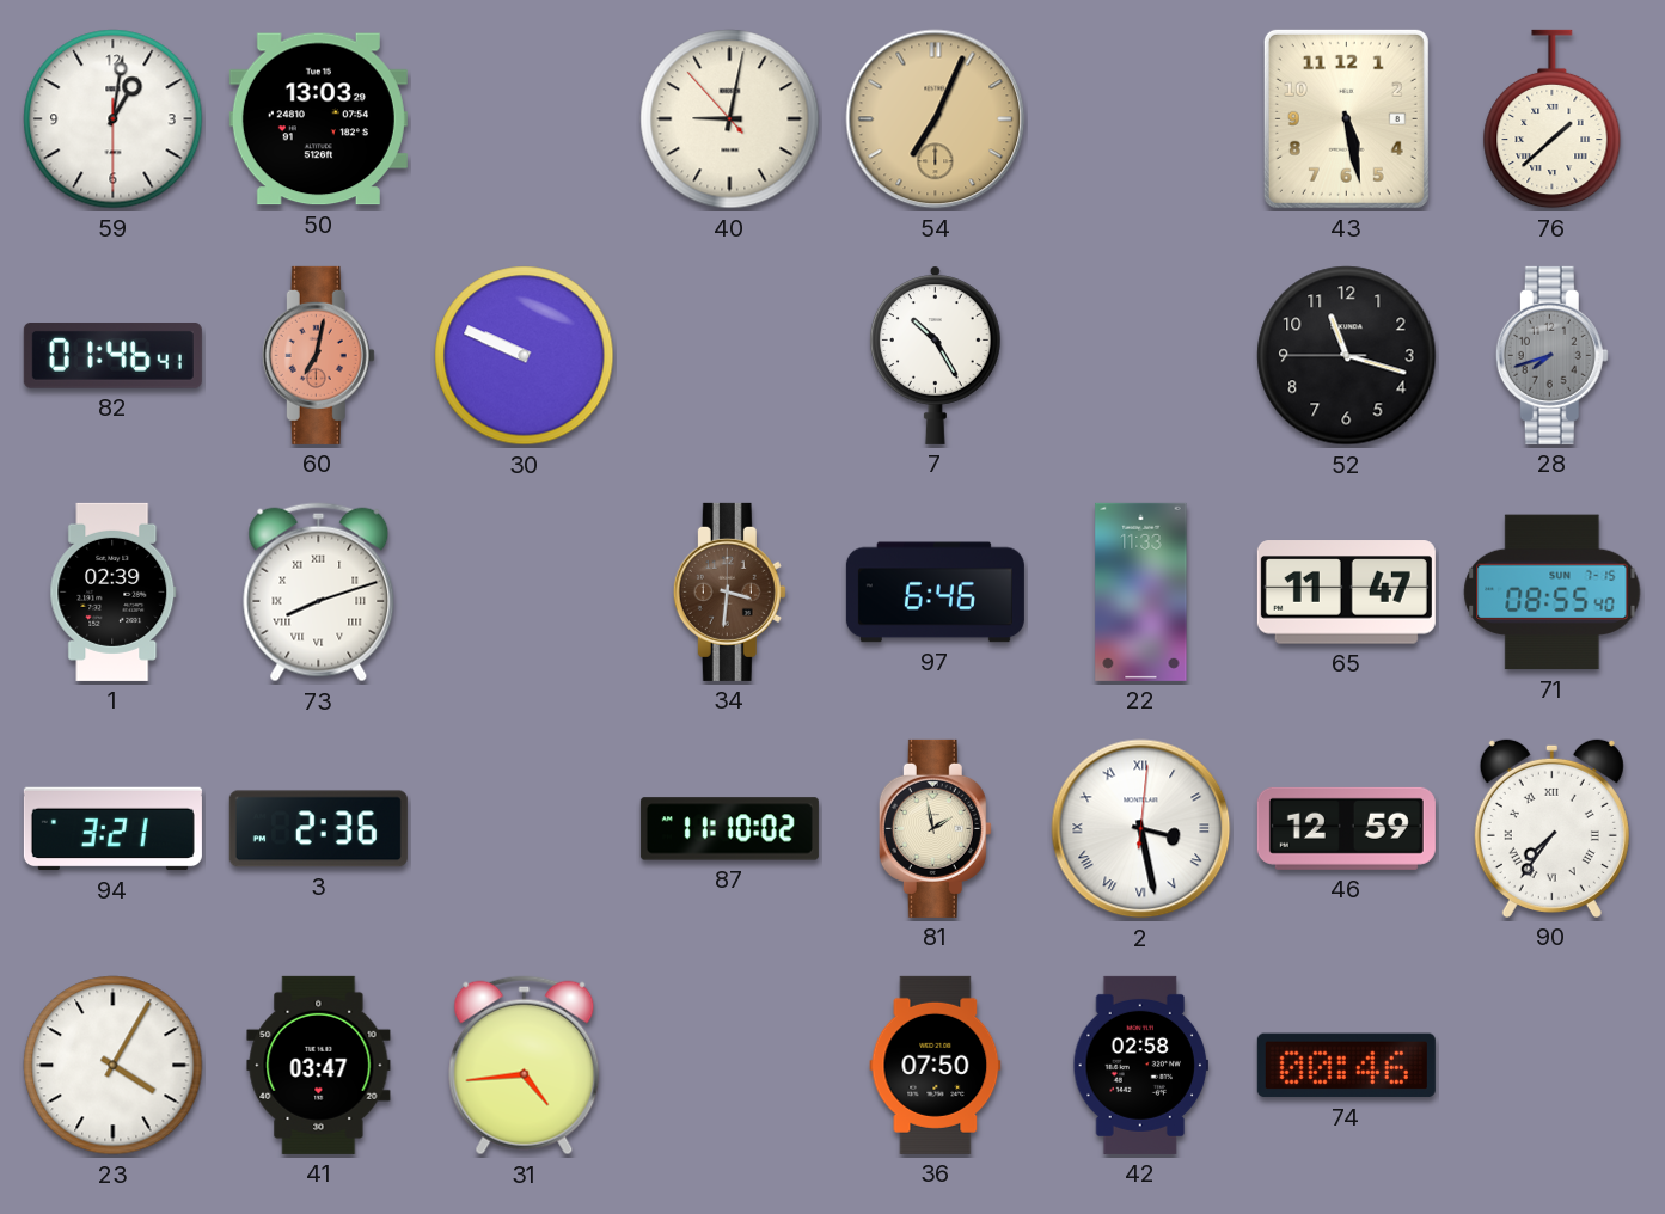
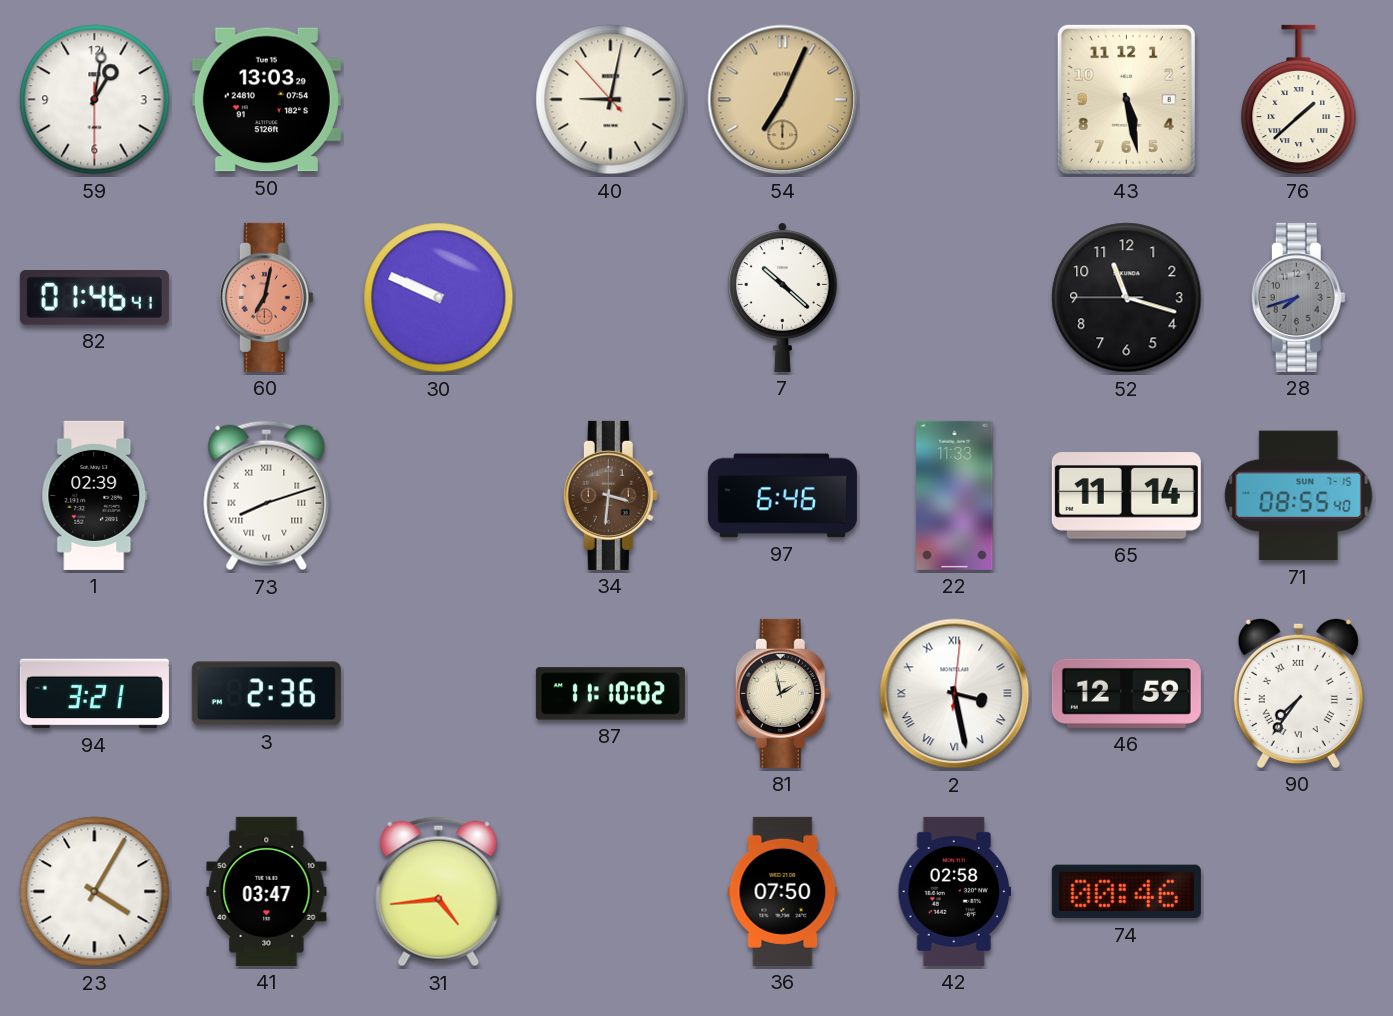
7: 10:25 -> 10:22
65: 11:47 -> 11:14
